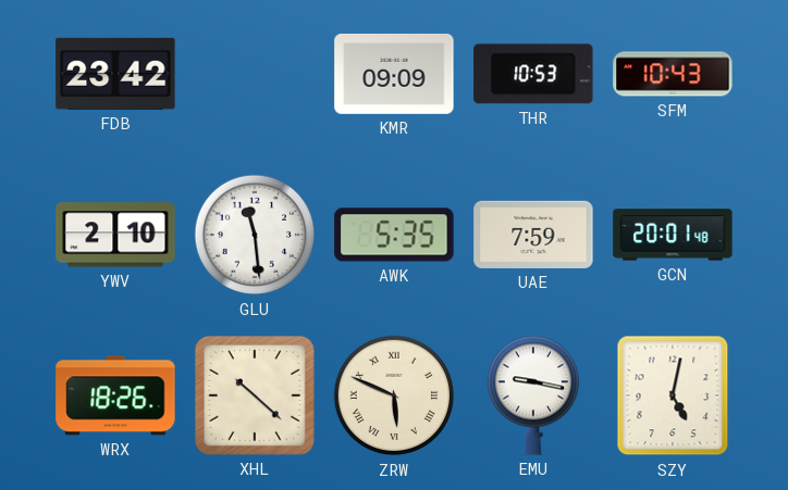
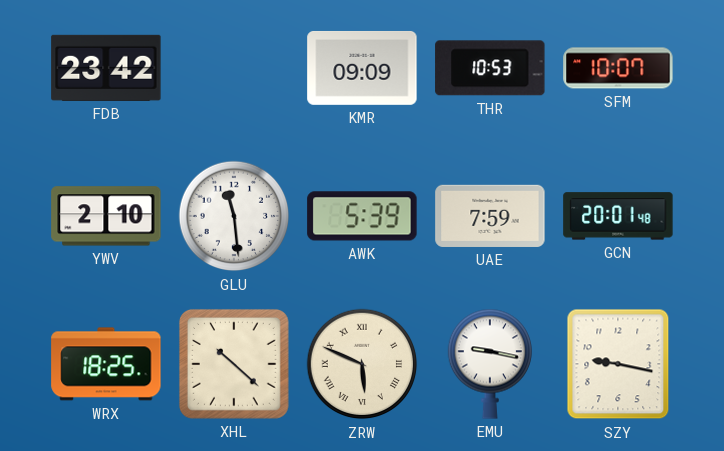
SFM: 10:43 -> 10:07
AWK: 5:35 -> 5:39
WRX: 18:26 -> 18:25
SZY: 5:02 -> 9:17
